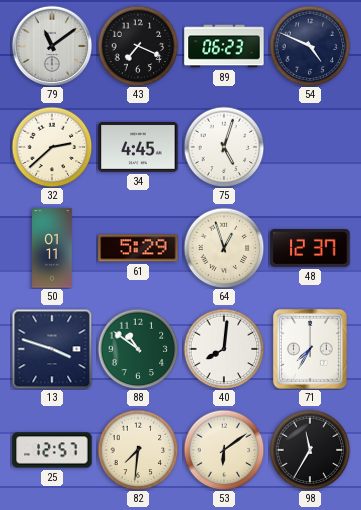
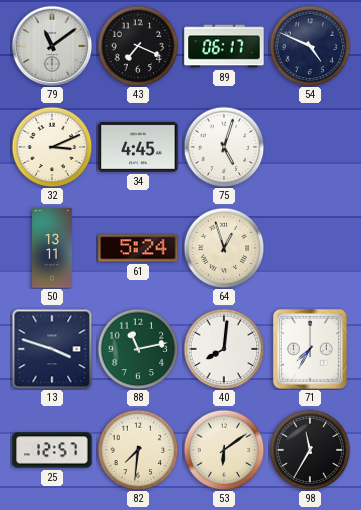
89: 06:23 -> 06:17
32: 2:38 -> 3:11
50: 01:11 -> 13:11
61: 5:29 -> 5:24
48: 12:37 -> none
88: 10:51 -> 11:13
